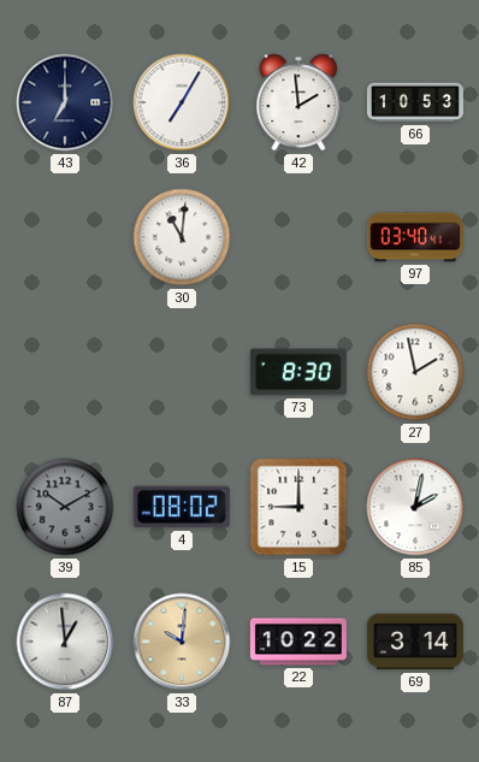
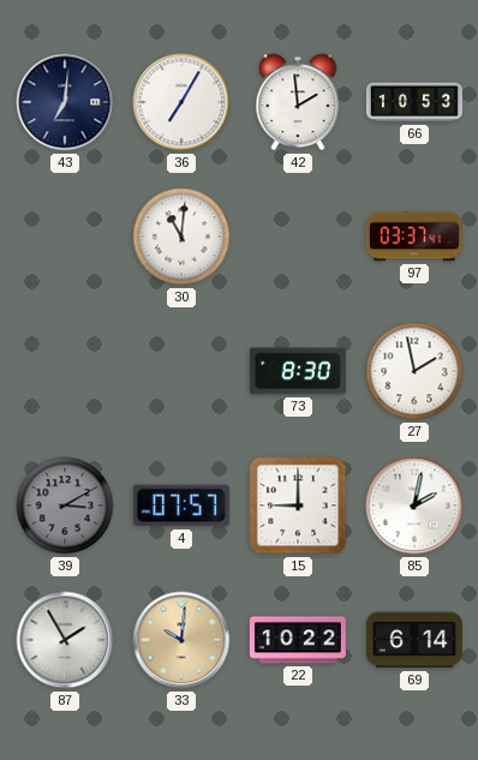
43: 7:00 -> 7:01
97: 03:40 -> 03:37
39: 10:10 -> 3:10
4: 08:02 -> 07:57
87: 12:59 -> 1:55
69: 3:14 -> 6:14
